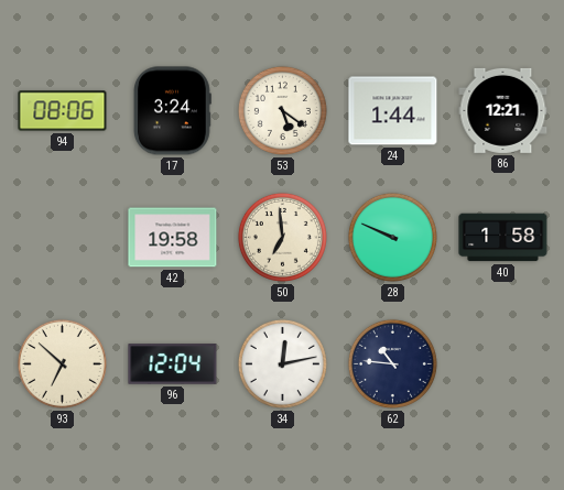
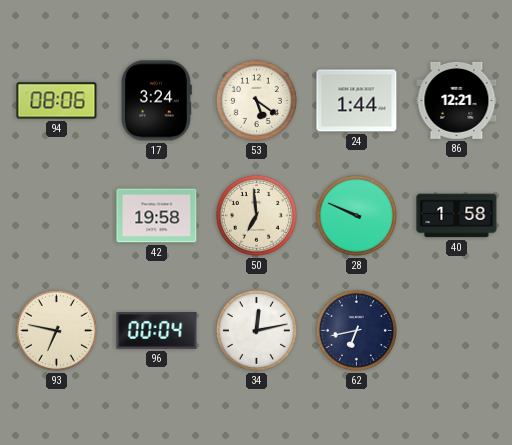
93: 6:52 -> 6:47
96: 12:04 -> 00:04
62: 10:46 -> 6:43
